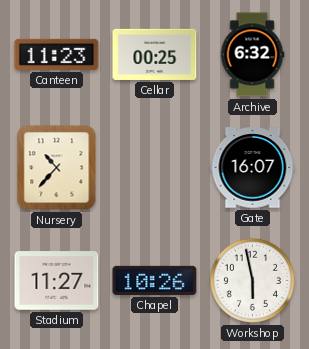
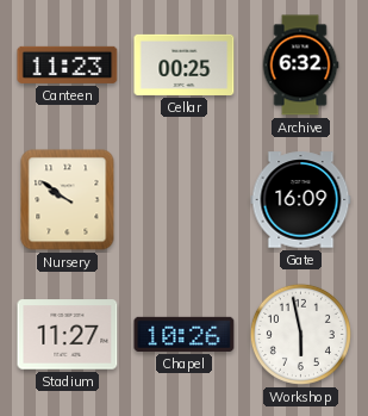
Nursery: 10:37 -> 9:51
Gate: 16:07 -> 16:09
